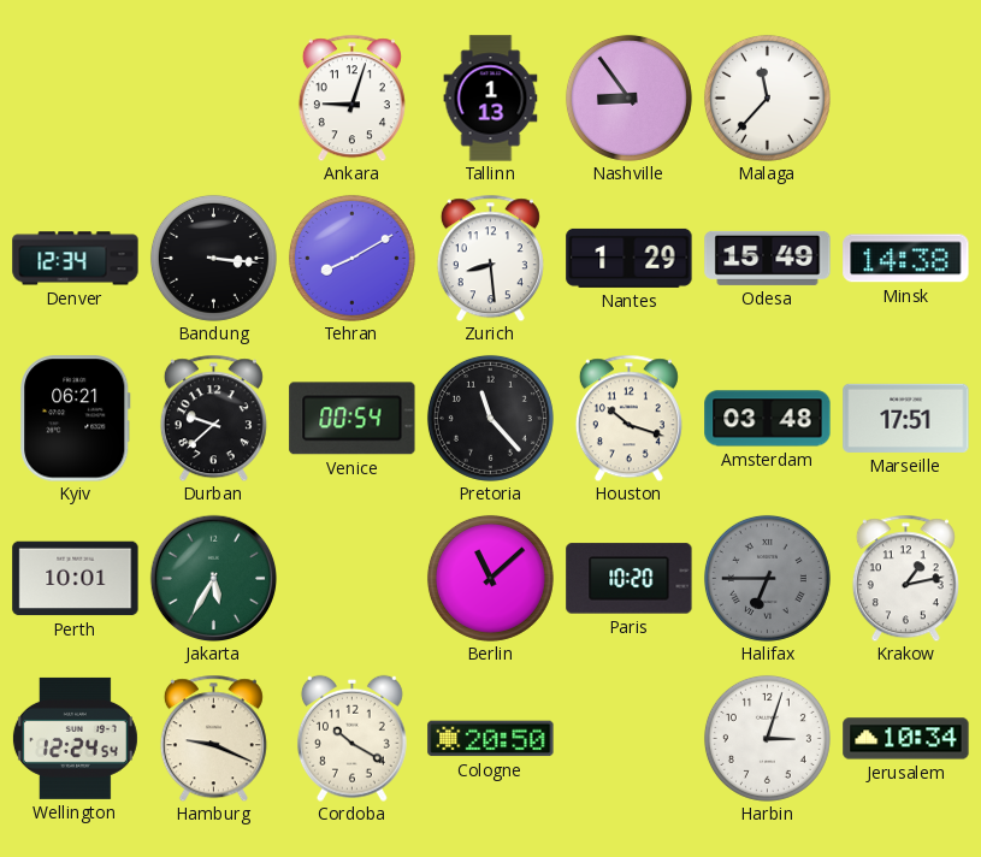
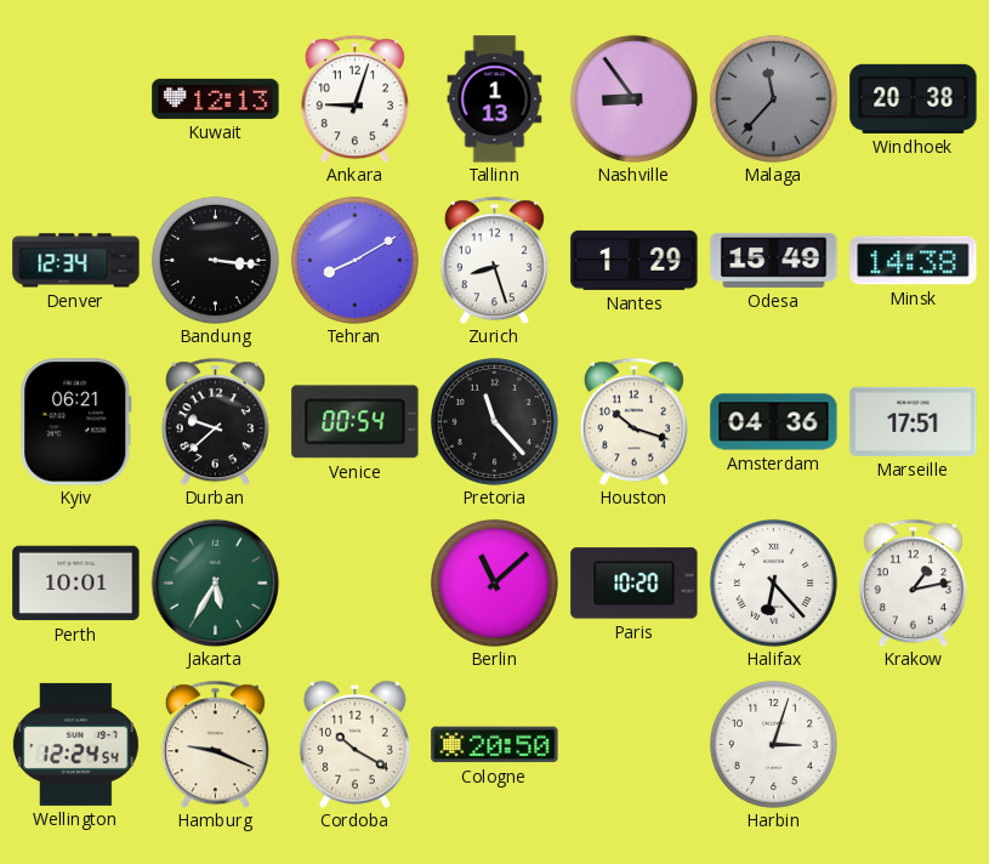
Kuwait: none -> 12:13
Malaga dial: white -> grey
Windhoek: none -> 20:38
Zurich: 8:29 -> 8:27
Amsterdam: 03:48 -> 04:36
Halifax: 6:45 -> 6:23
Halifax dial: grey -> white
Jerusalem: 10:34 -> none
